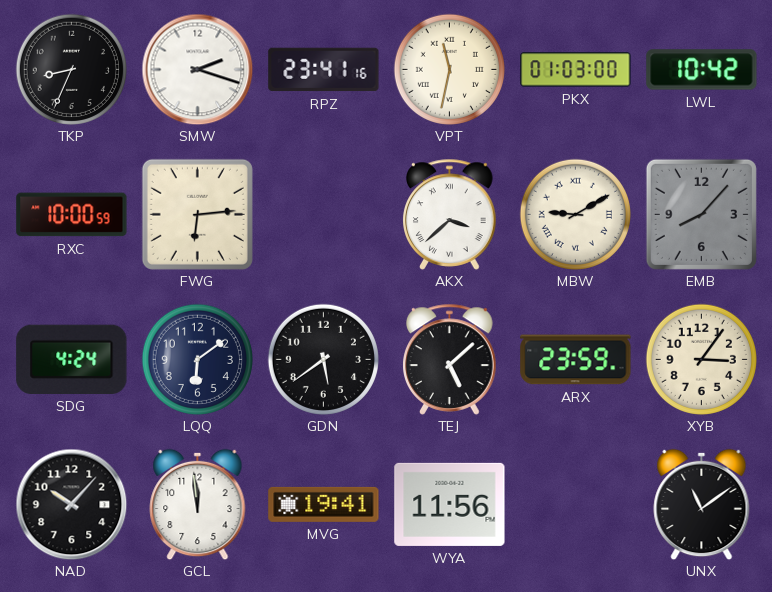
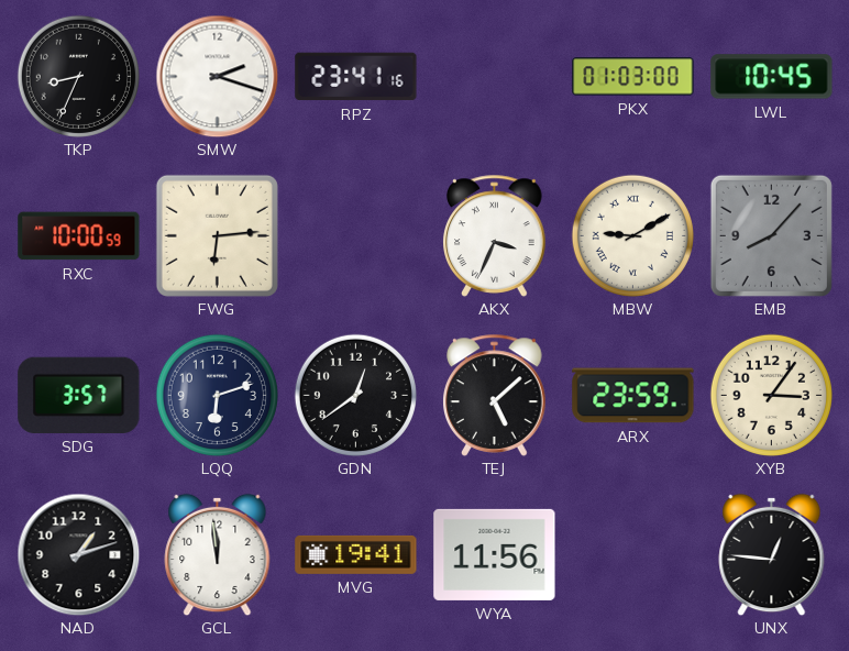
VPT: 11:32 -> none
LWL: 10:42 -> 10:45
AKX: 3:38 -> 3:34
SDG: 4:24 -> 3:57
LQQ: 6:09 -> 6:12
GDN: 5:39 -> 12:39
NAD: 10:07 -> 1:12
UNX: 11:09 -> 12:46
